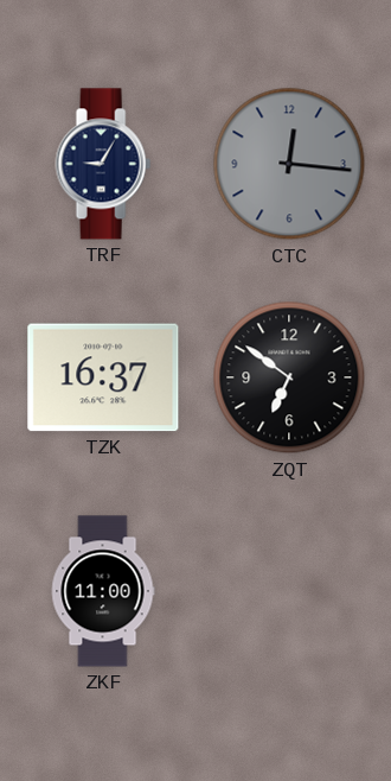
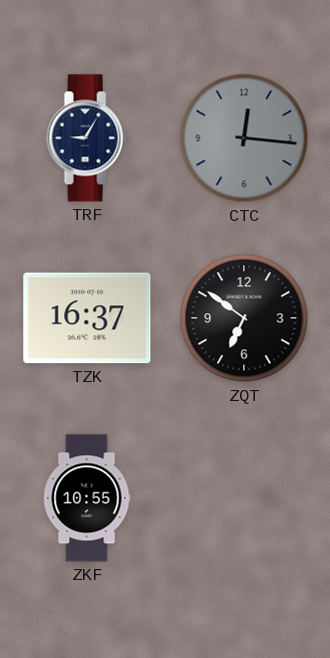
ZKF: 11:00 -> 10:55
